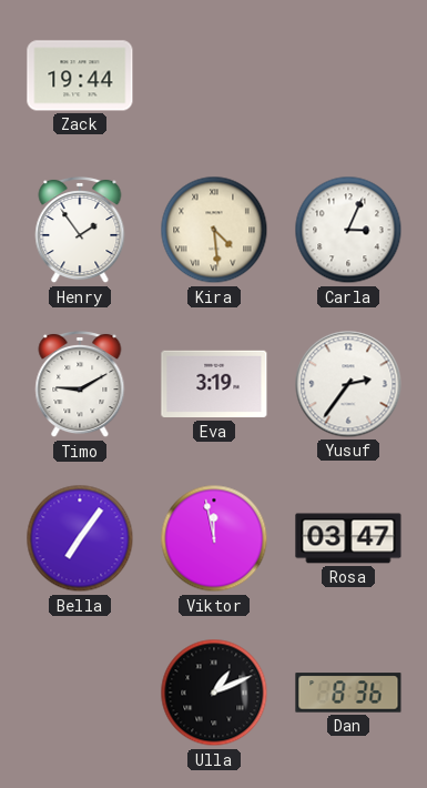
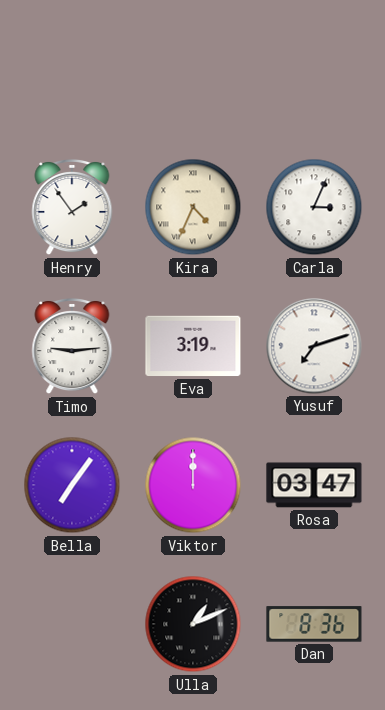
Zack: 19:44 -> none
Kira: 4:29 -> 4:34
Timo: 9:10 -> 9:14
Yusuf: 2:36 -> 7:12
Viktor: 11:58 -> 12:00
